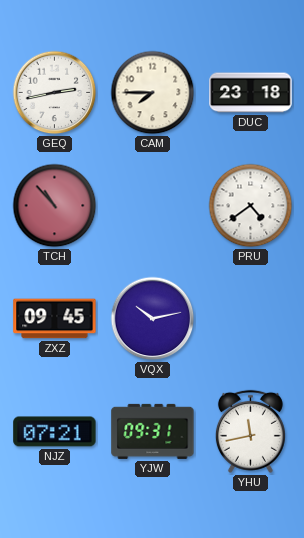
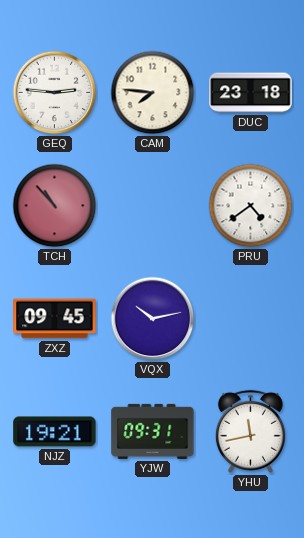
GEQ: 2:43 -> 2:46
CAM: 7:45 -> 7:46
NJZ: 07:21 -> 19:21
